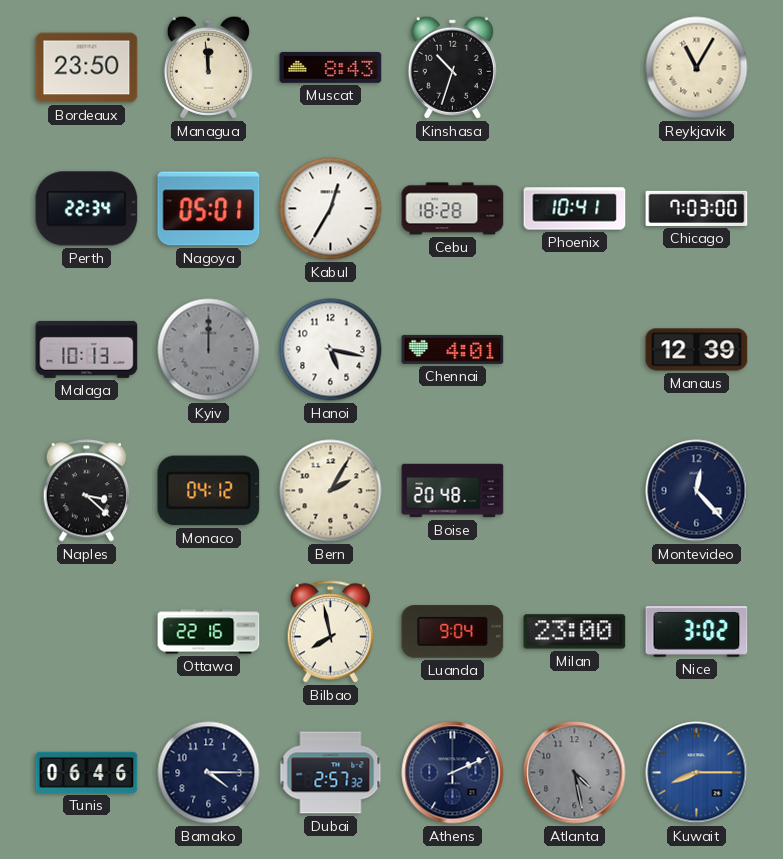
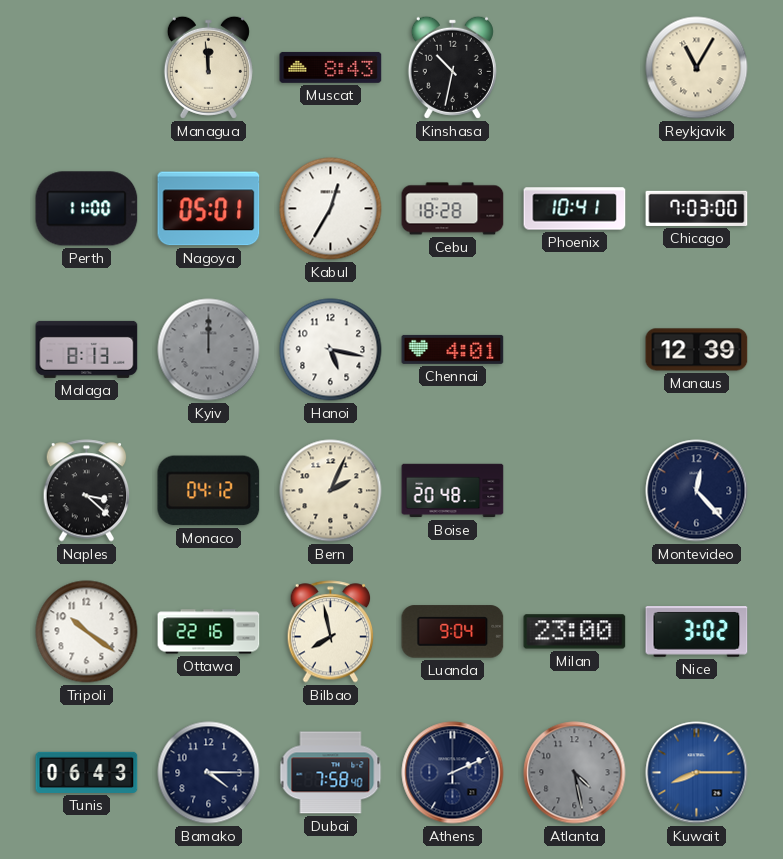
Bordeaux: 23:50 -> none
Kinshasa: 10:33 -> 10:32
Perth: 22:34 -> 11:00
Malaga: 10:13 -> 8:13
Bern: 2:05 -> 2:04
Tripoli: none -> 10:21
Tunis: 06:46 -> 06:43
Dubai: 2:57 -> 7:58
